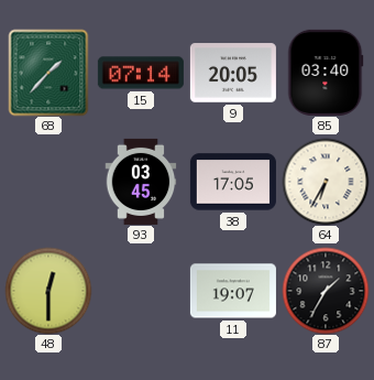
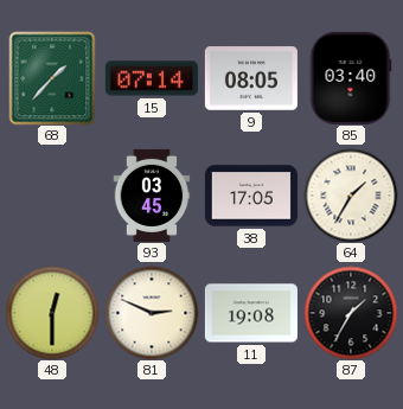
9: 20:05 -> 08:05
64: 6:35 -> 1:35
81: none -> 2:49
11: 19:07 -> 19:08
